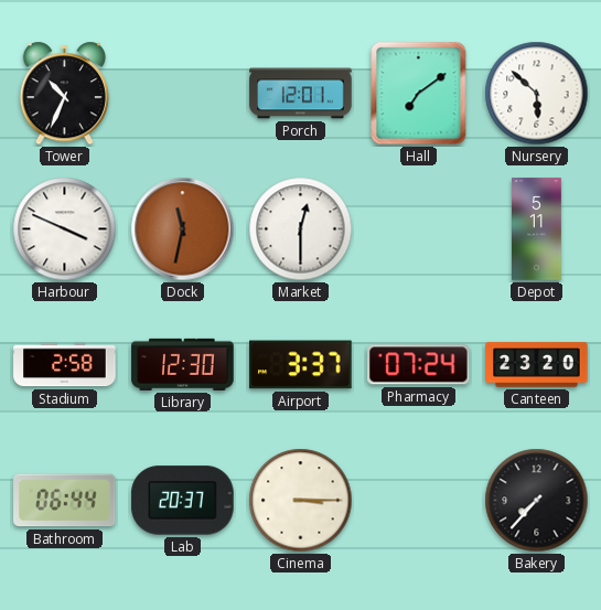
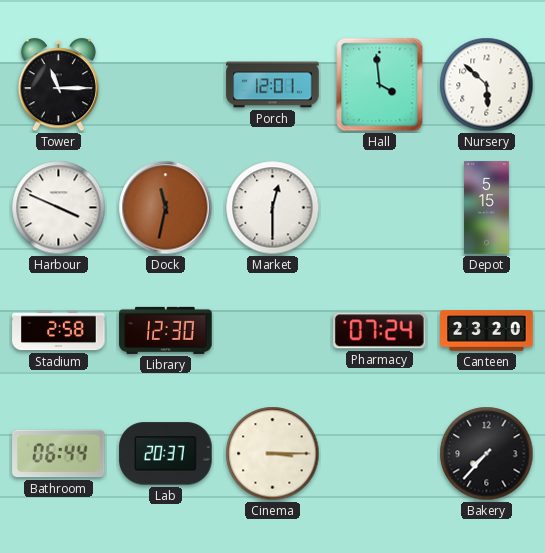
Tower: 10:34 -> 11:15
Hall: 7:09 -> 3:59
Depot: 5:11 -> 5:15
Airport: 3:37 -> none
